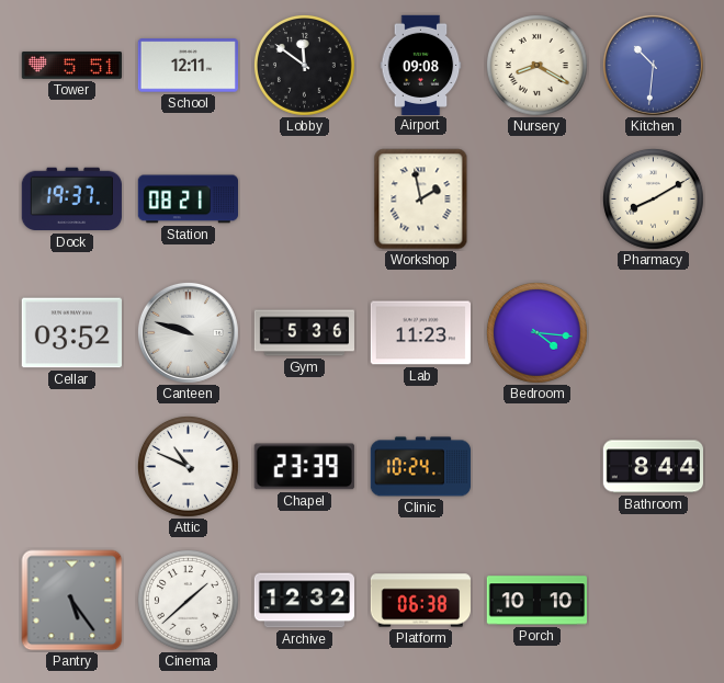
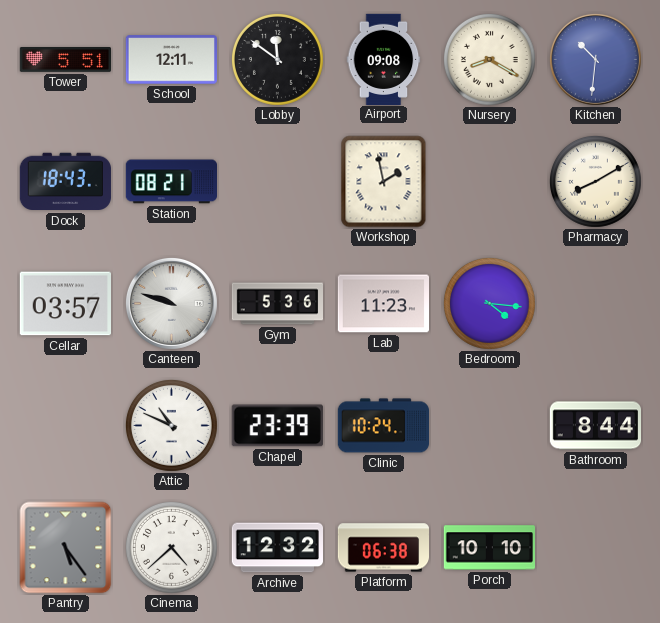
Dock: 19:37 -> 18:43
Cellar: 03:52 -> 03:57
Cinema: 1:38 -> 4:38
